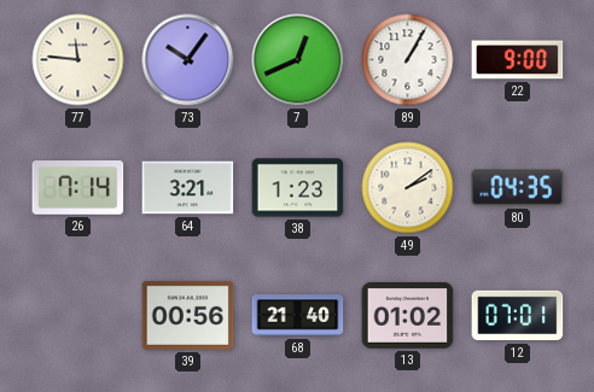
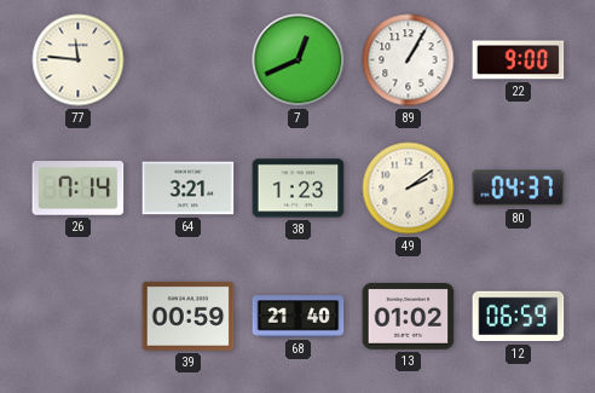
73: 10:06 -> none
80: 04:35 -> 04:37
39: 00:56 -> 00:59
12: 07:01 -> 06:59
